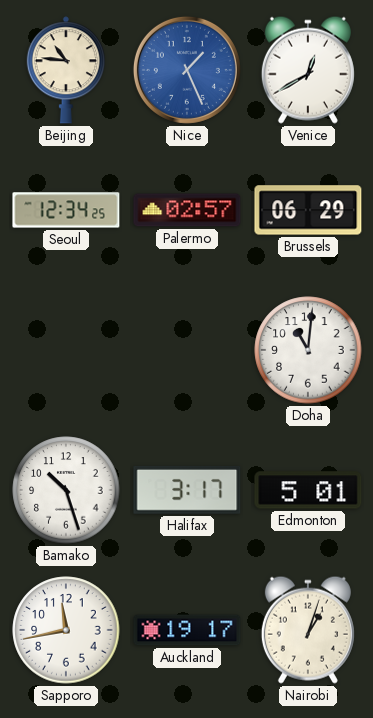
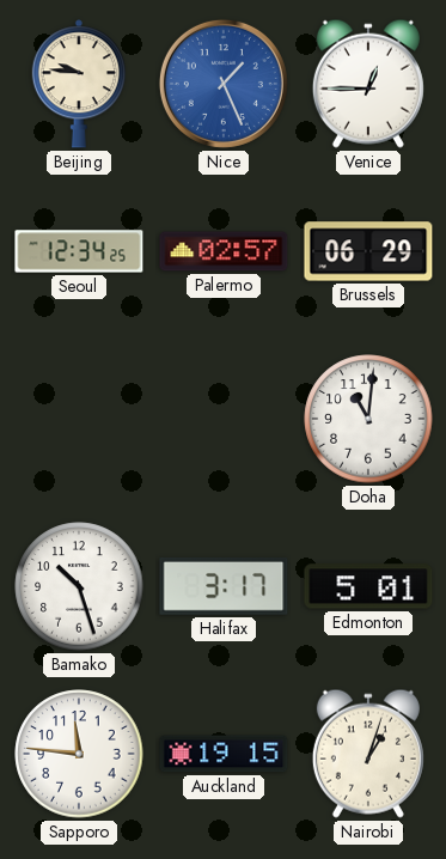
Beijing: 10:46 -> 9:46
Venice: 12:40 -> 12:45
Sapporo: 11:43 -> 11:46
Auckland: 19:17 -> 19:15
